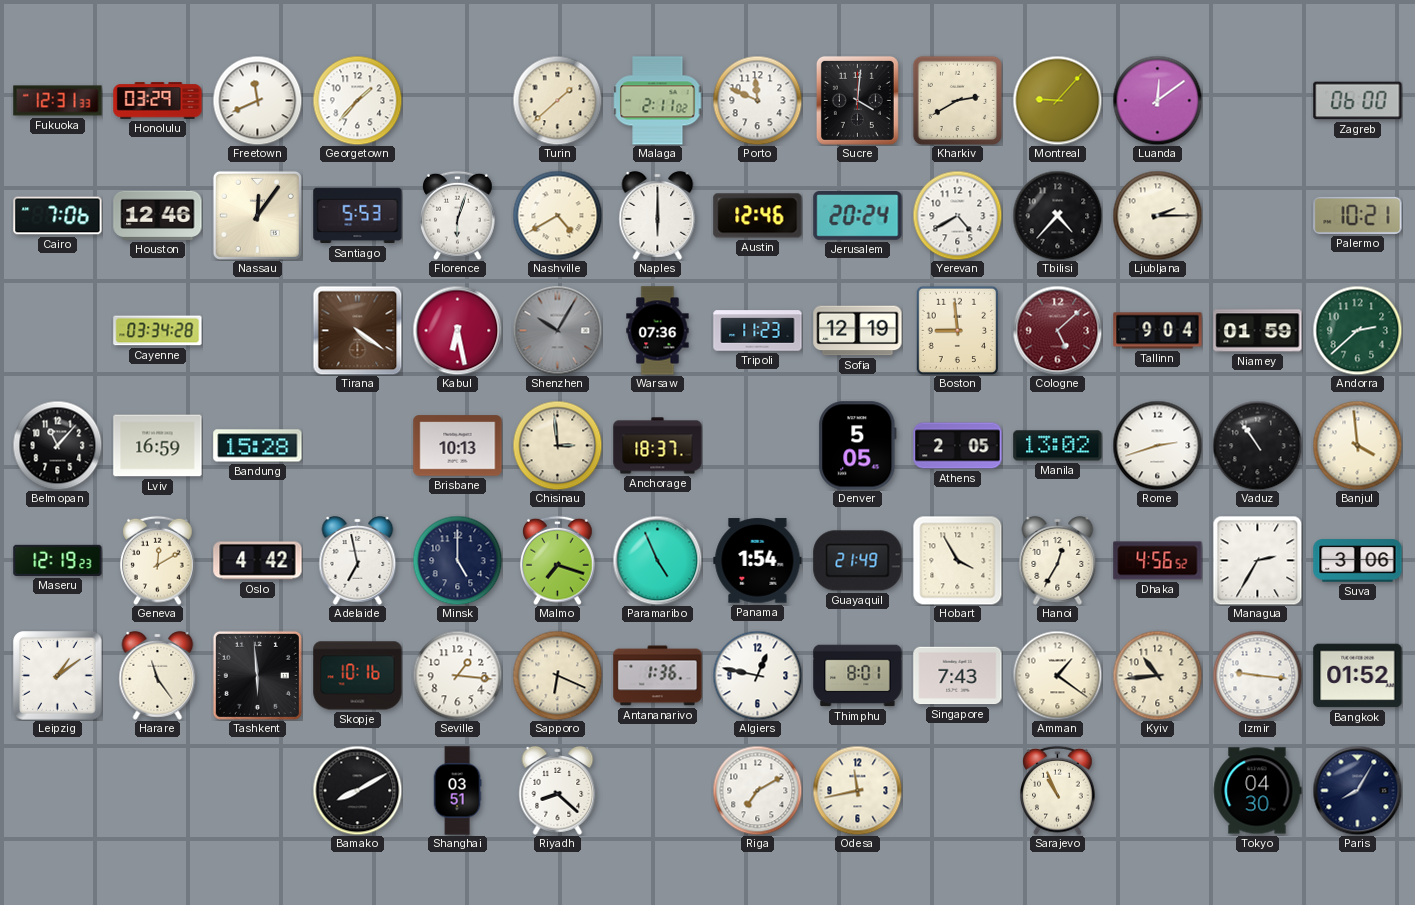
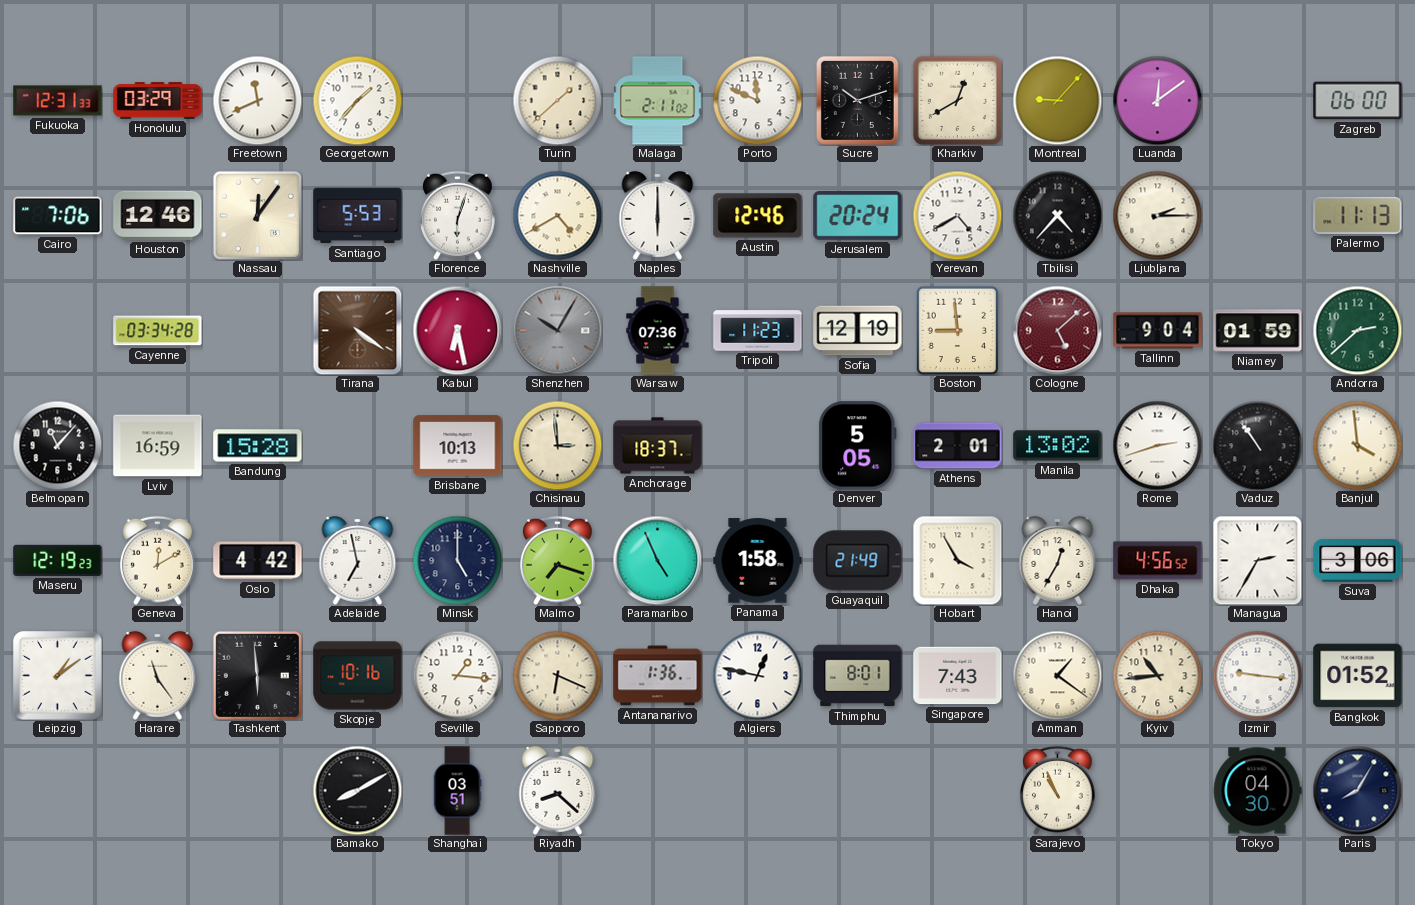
Sucre: 4:01 -> 10:12
Kharkiv: 2:40 -> 12:40
Palermo: 10:21 -> 11:13
Athens: 2:05 -> 2:01
Panama: 1:54 -> 1:58
Riga: 7:10 -> none
Odesa: 11:43 -> none
